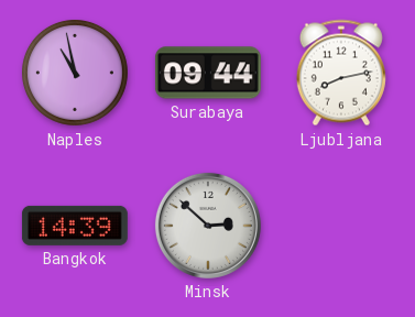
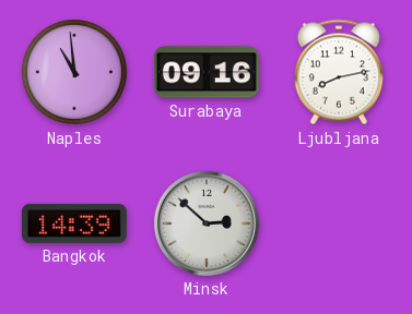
Naples: 10:58 -> 10:59
Surabaya: 09:44 -> 09:16
